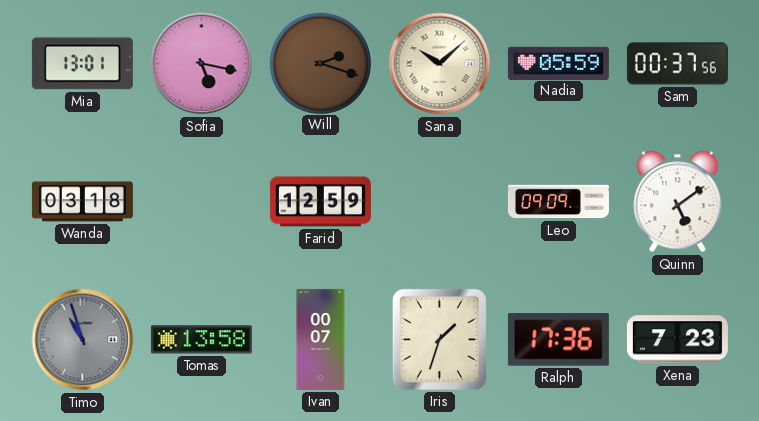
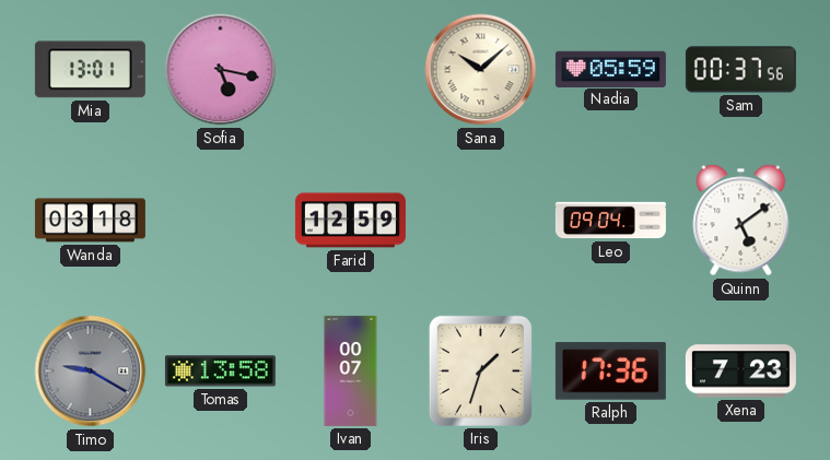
Will: 2:18 -> none
Leo: 09:09 -> 09:04
Timo: 10:57 -> 9:20
